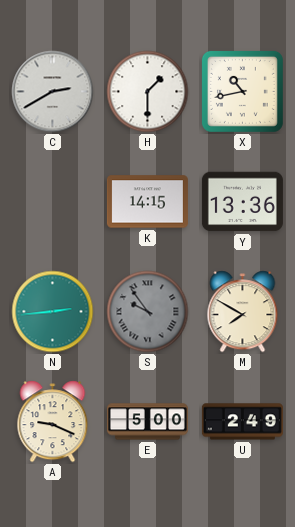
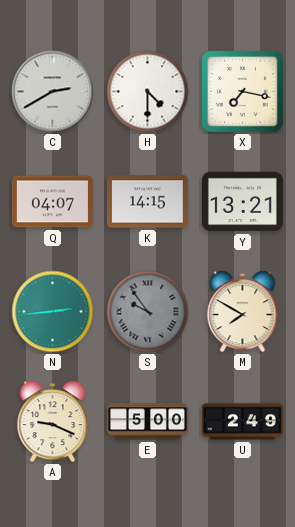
H: 1:30 -> 4:30
X: 10:43 -> 7:17
Q: none -> 04:07
Y: 13:36 -> 13:21
